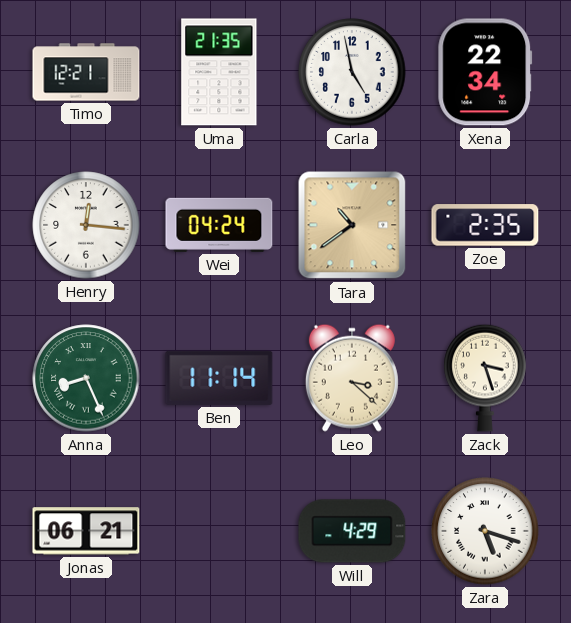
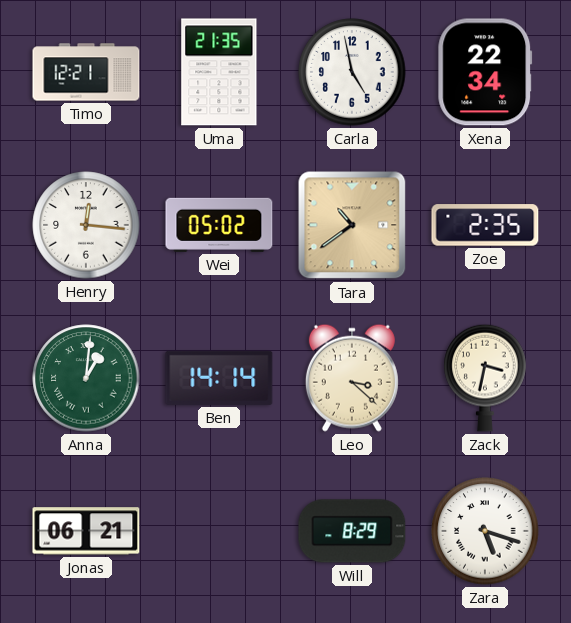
Wei: 04:24 -> 05:02
Anna: 8:26 -> 1:01
Ben: 11:14 -> 14:14
Zack: 3:27 -> 3:32
Will: 4:29 -> 8:29
